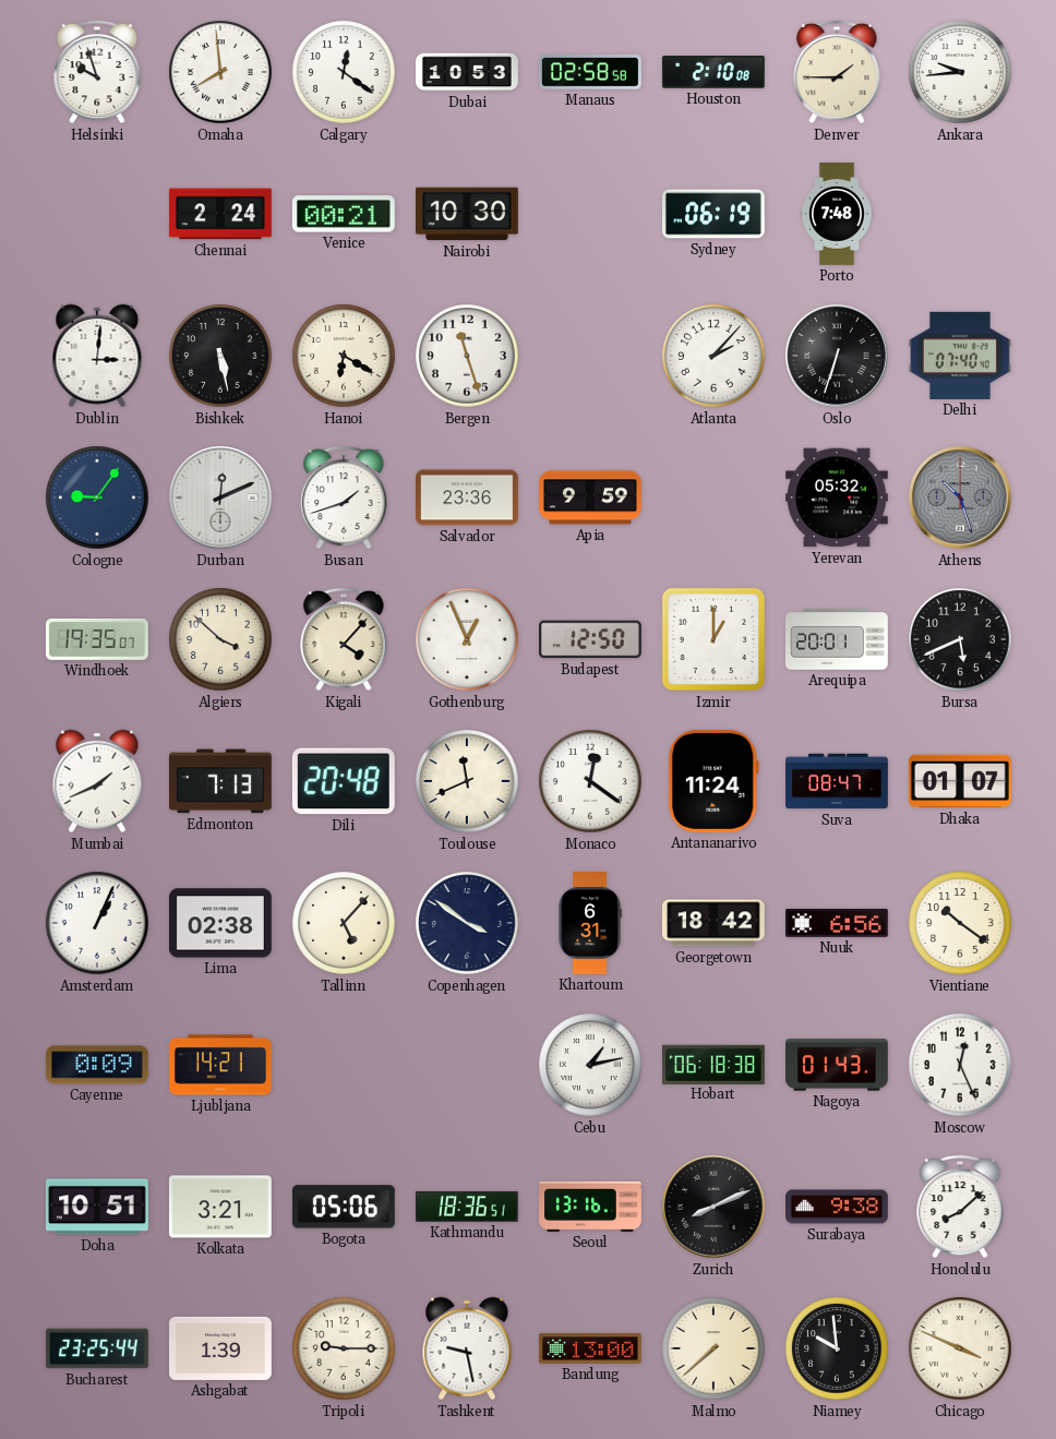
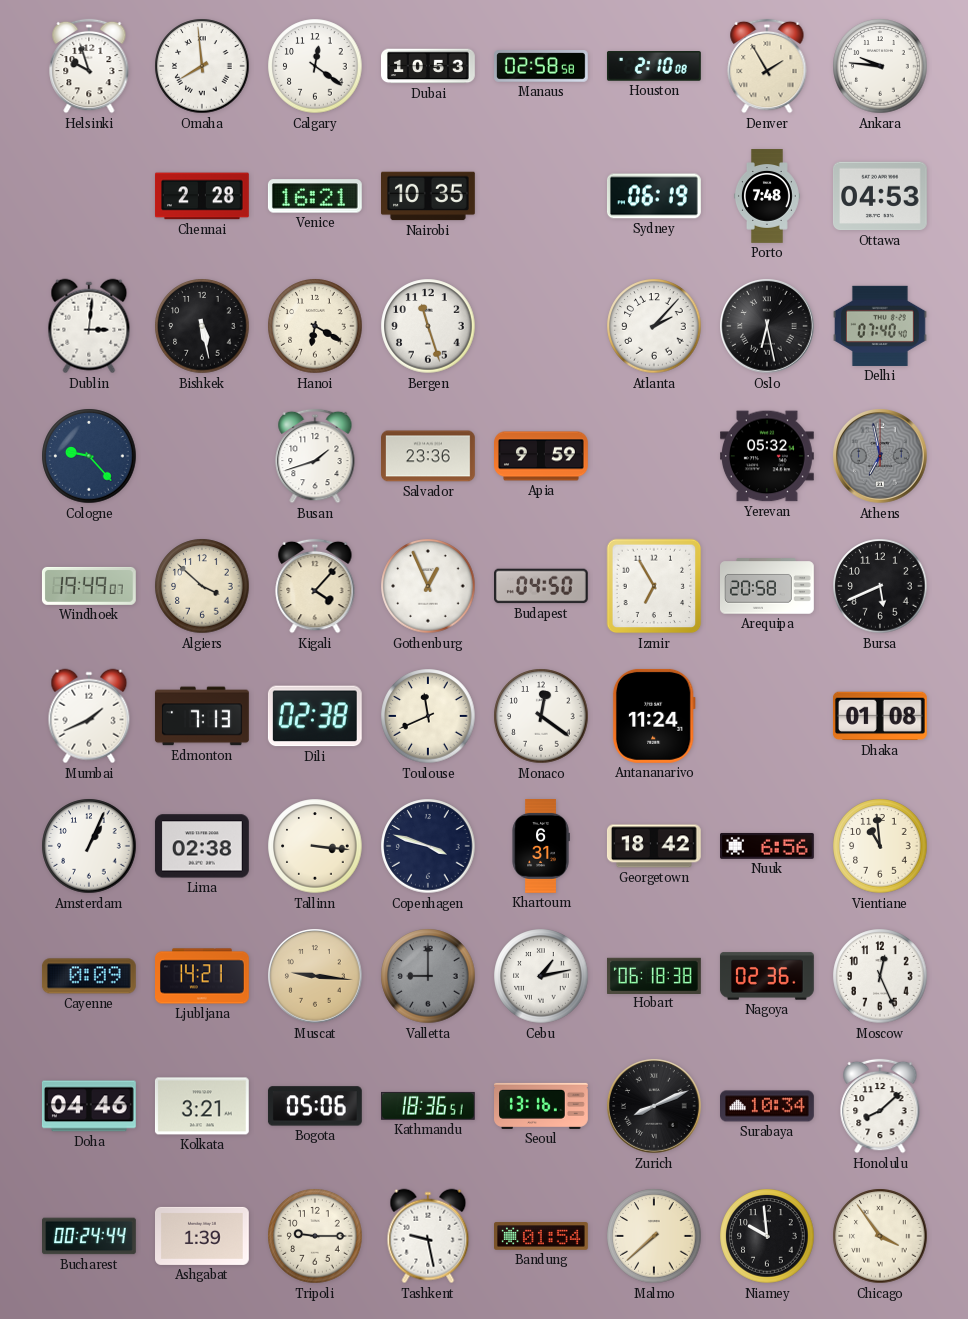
Denver: 1:45 -> 1:55
Ankara: 9:44 -> 9:46
Chennai: 2:24 -> 2:28
Venice: 00:21 -> 16:21
Nairobi: 10:30 -> 10:35
Ottawa: none -> 04:53
Oslo: 6:33 -> 6:28
Cologne: 9:06 -> 9:23
Durban: 12:11 -> none
Athens: 10:27 -> 6:58
Windhoek: 19:35 -> 19:49
Budapest: 12:50 -> 04:50
Izmir: 1:00 -> 6:55
Arequipa: 20:01 -> 20:58
Dili: 20:48 -> 02:38
Suva: 08:47 -> none
Dhaka: 01:07 -> 01:08
Tallinn: 5:07 -> 3:16
Copenhagen: 3:51 -> 3:48
Vientiane: 10:21 -> 10:59
Muscat: none -> 9:16
Valletta: none -> 9:00
Nagoya: 01:43 -> 02:36
Doha: 10:51 -> 04:46
Surabaya: 9:38 -> 10:34
Bucharest: 23:25 -> 00:24
Bandung: 13:00 -> 01:54
Chicago: 3:49 -> 3:54
